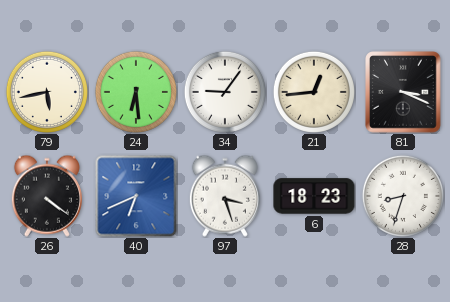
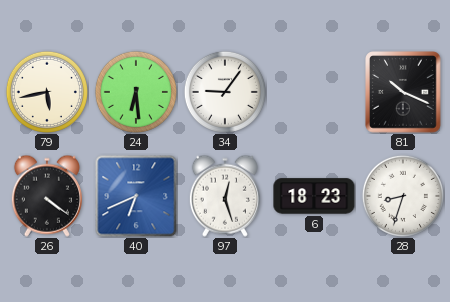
21: 12:44 -> none
81: 3:19 -> 10:19
97: 3:27 -> 12:27
